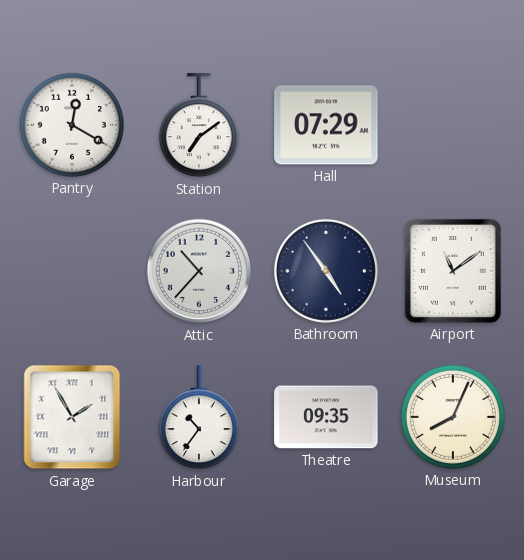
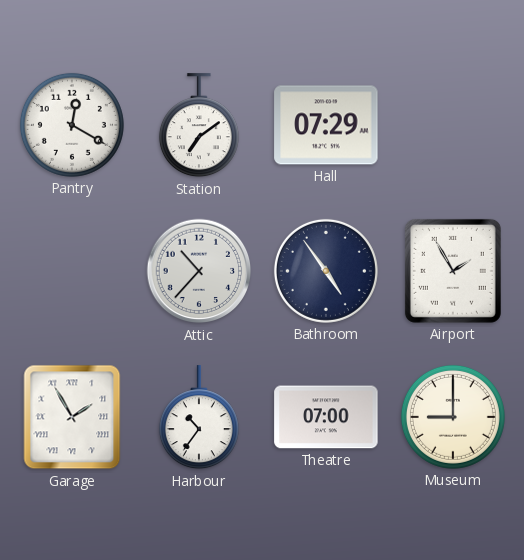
Airport: 11:09 -> 1:55
Theatre: 09:35 -> 07:00
Museum: 8:04 -> 9:00
